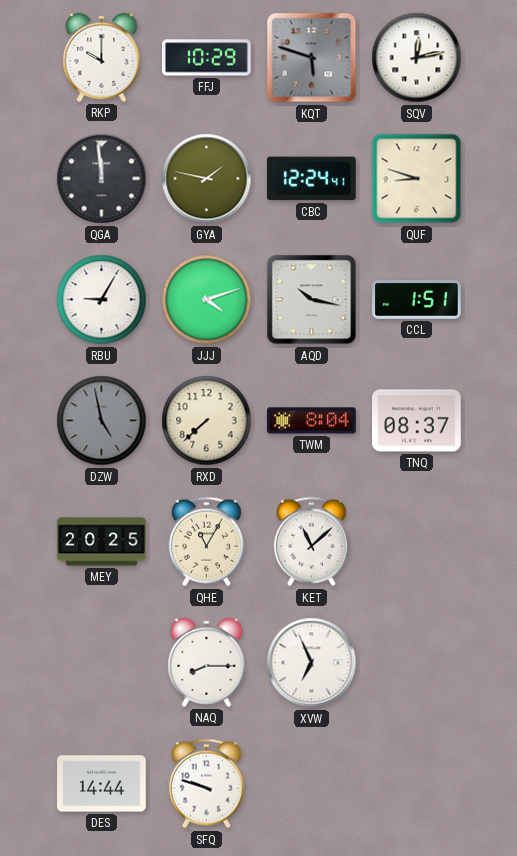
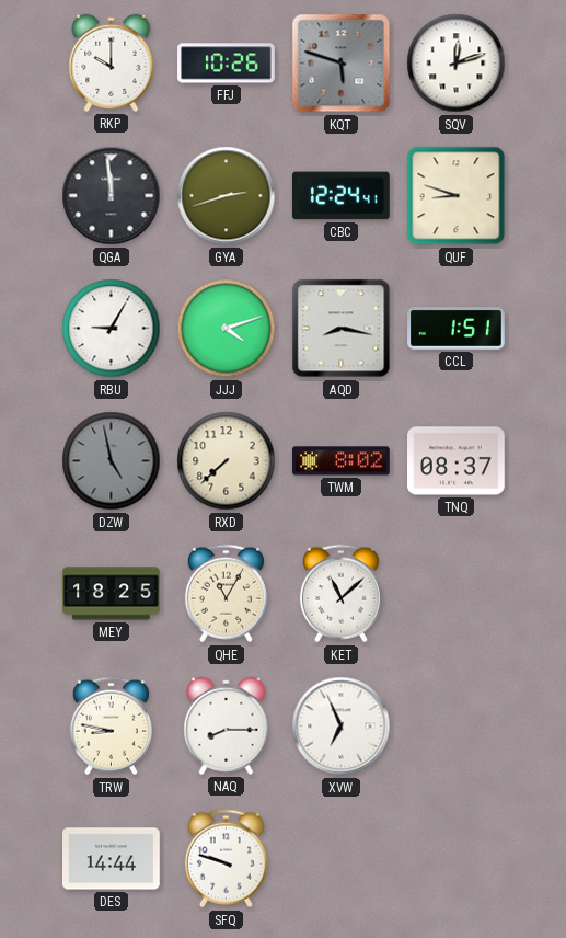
FFJ: 10:29 -> 10:26
SQV: 12:13 -> 12:12
GYA: 1:47 -> 2:42
AQD: 10:17 -> 8:17
TWM: 8:04 -> 8:02
MEY: 20:25 -> 18:25
TRW: none -> 8:47
